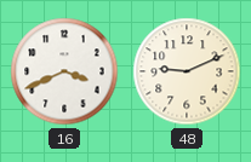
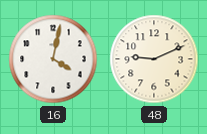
16: 3:41 -> 4:02
